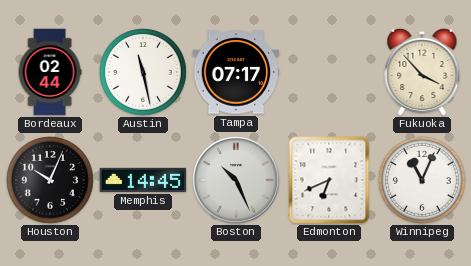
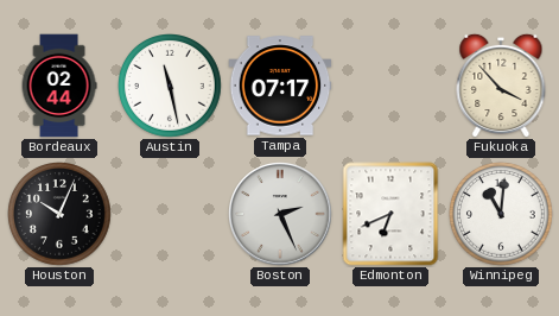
Memphis: 14:45 -> none
Boston: 10:26 -> 2:26
Winnipeg: 11:04 -> 11:01
